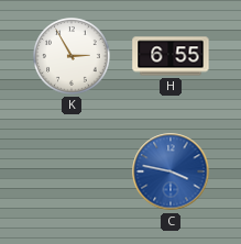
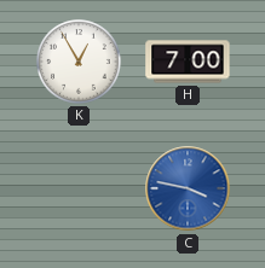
K: 2:55 -> 12:55
H: 6:55 -> 7:00
